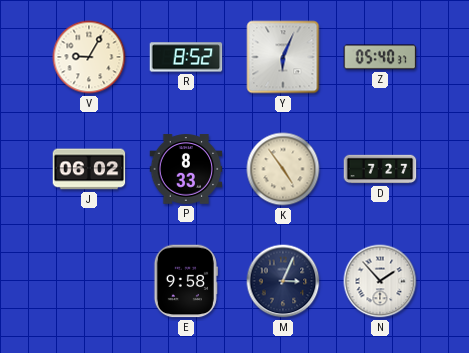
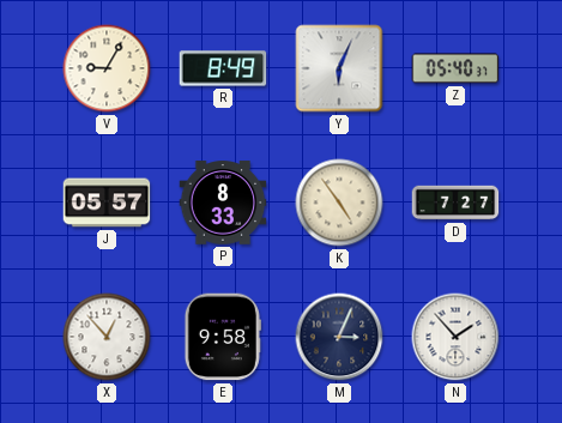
R: 8:52 -> 8:49
J: 06:02 -> 05:57
X: none -> 12:53
